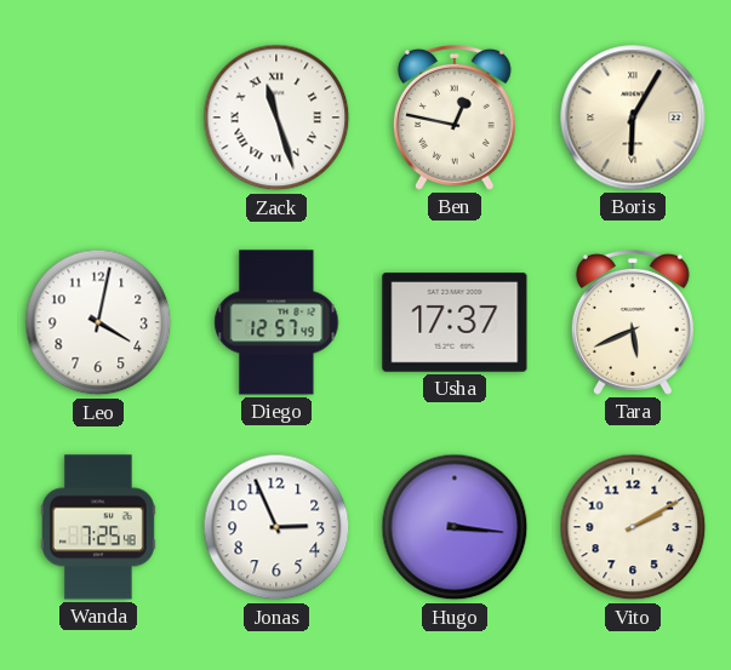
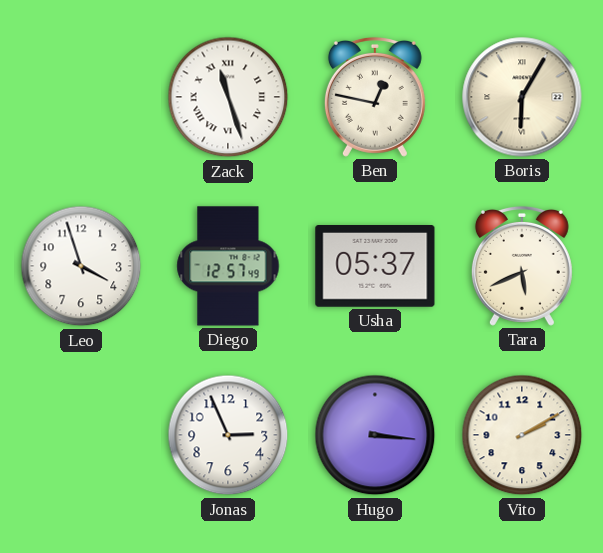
Leo: 4:02 -> 3:57
Usha: 17:37 -> 05:37
Wanda: 7:25 -> none
